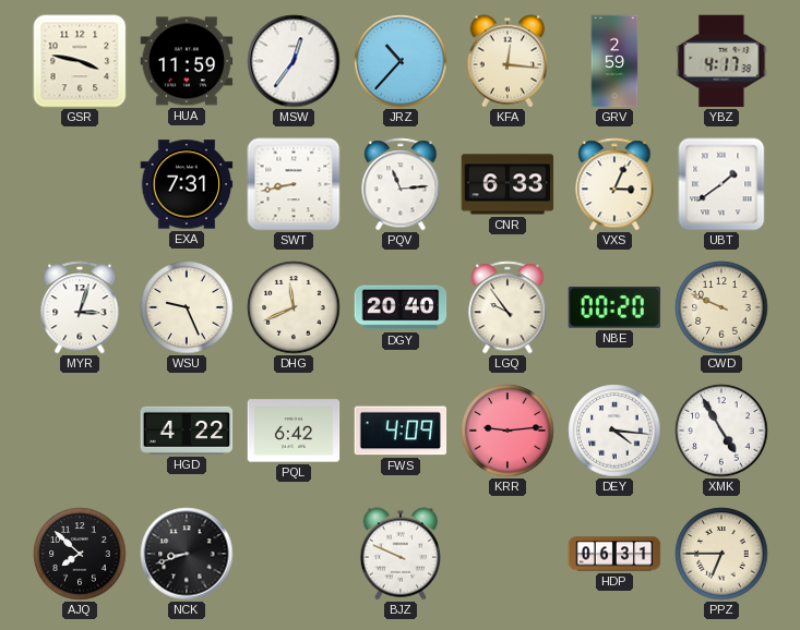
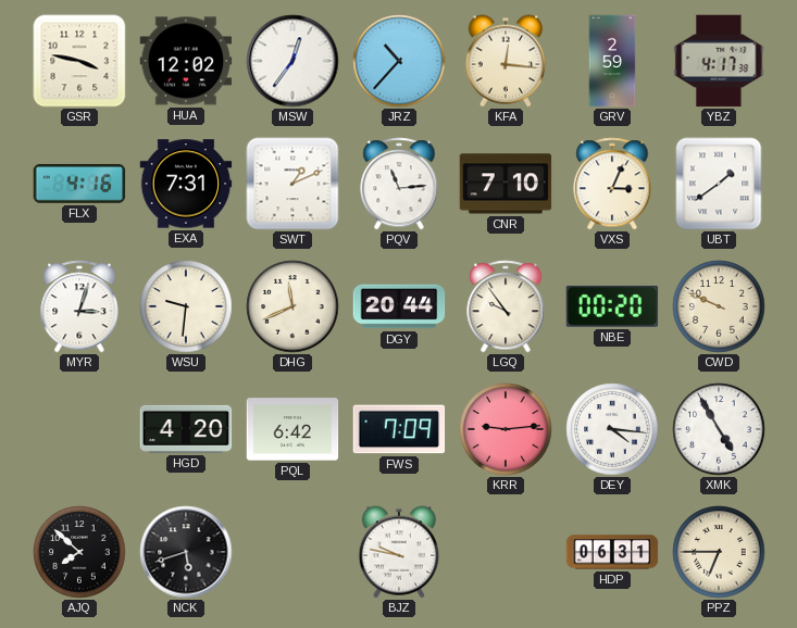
HUA: 11:59 -> 12:02
FLX: none -> 4:16
SWT: 8:43 -> 1:11
CNR: 6:33 -> 7:10
WSU: 9:26 -> 9:31
DGY: 20:40 -> 20:44
HGD: 4:22 -> 4:20
FWS: 4:09 -> 7:09
NCK: 8:42 -> 5:42
BJZ: 9:49 -> 9:47
